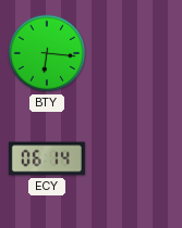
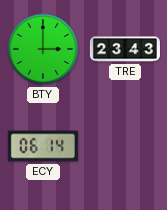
BTY: 6:16 -> 3:00
TRE: none -> 23:43
